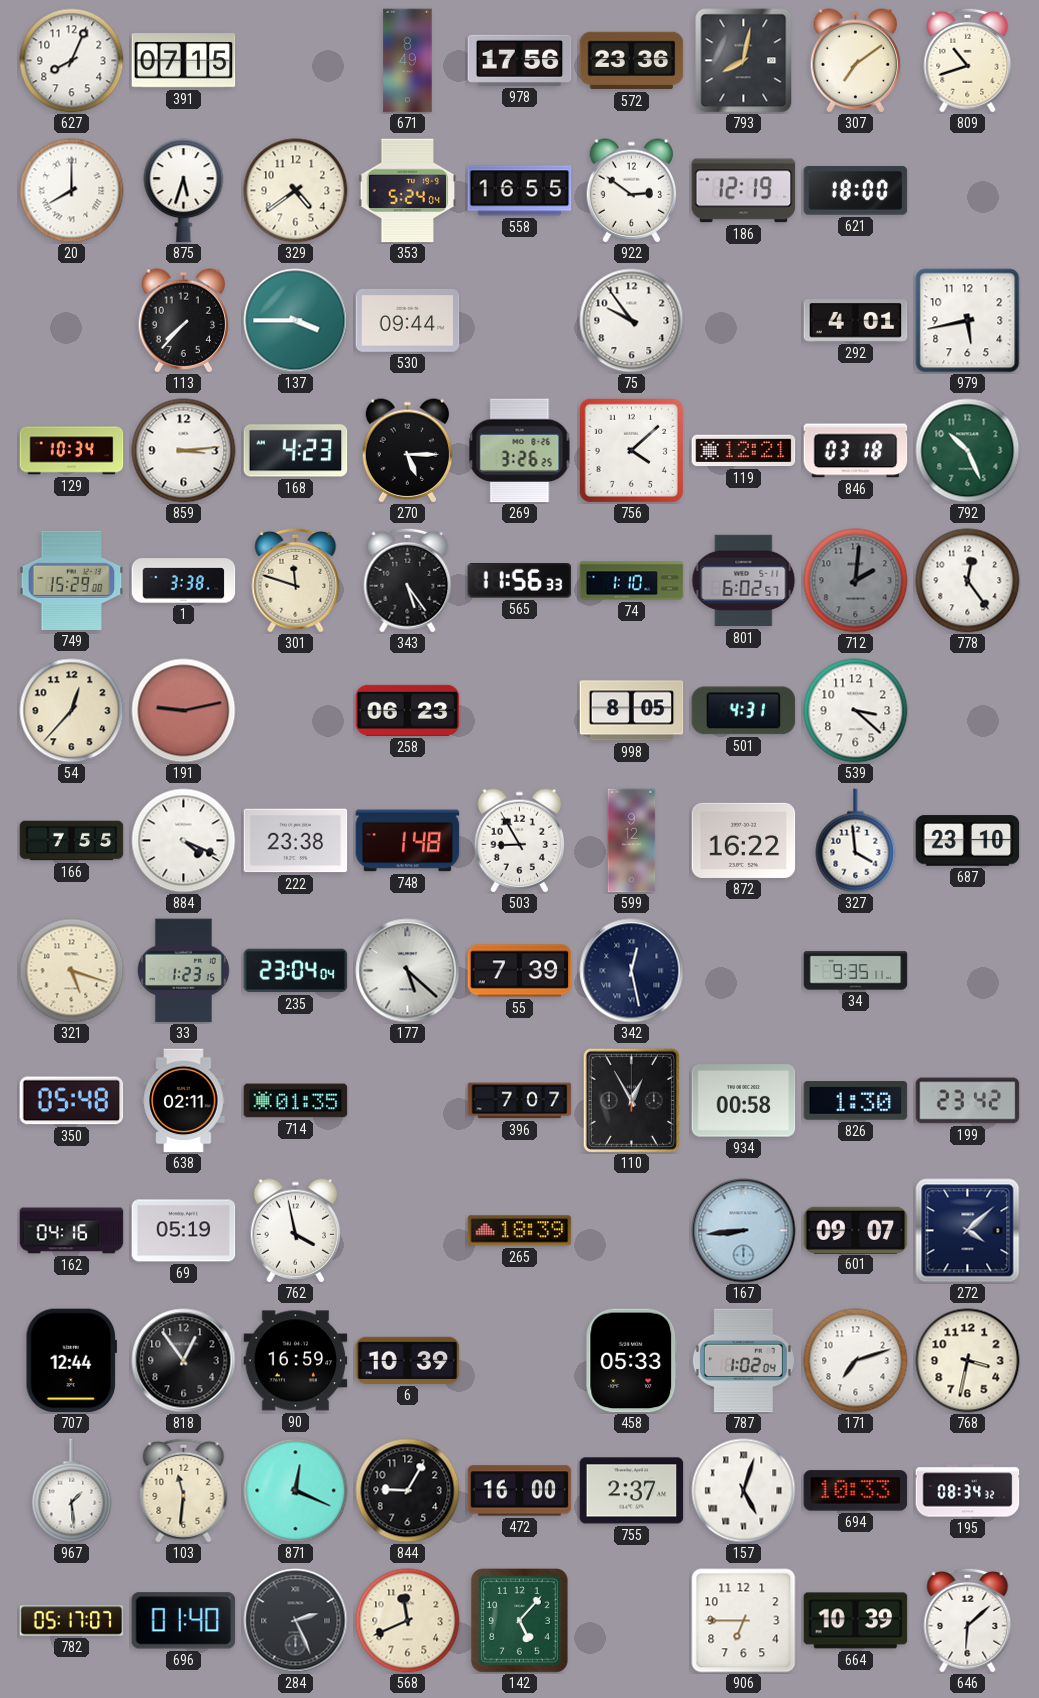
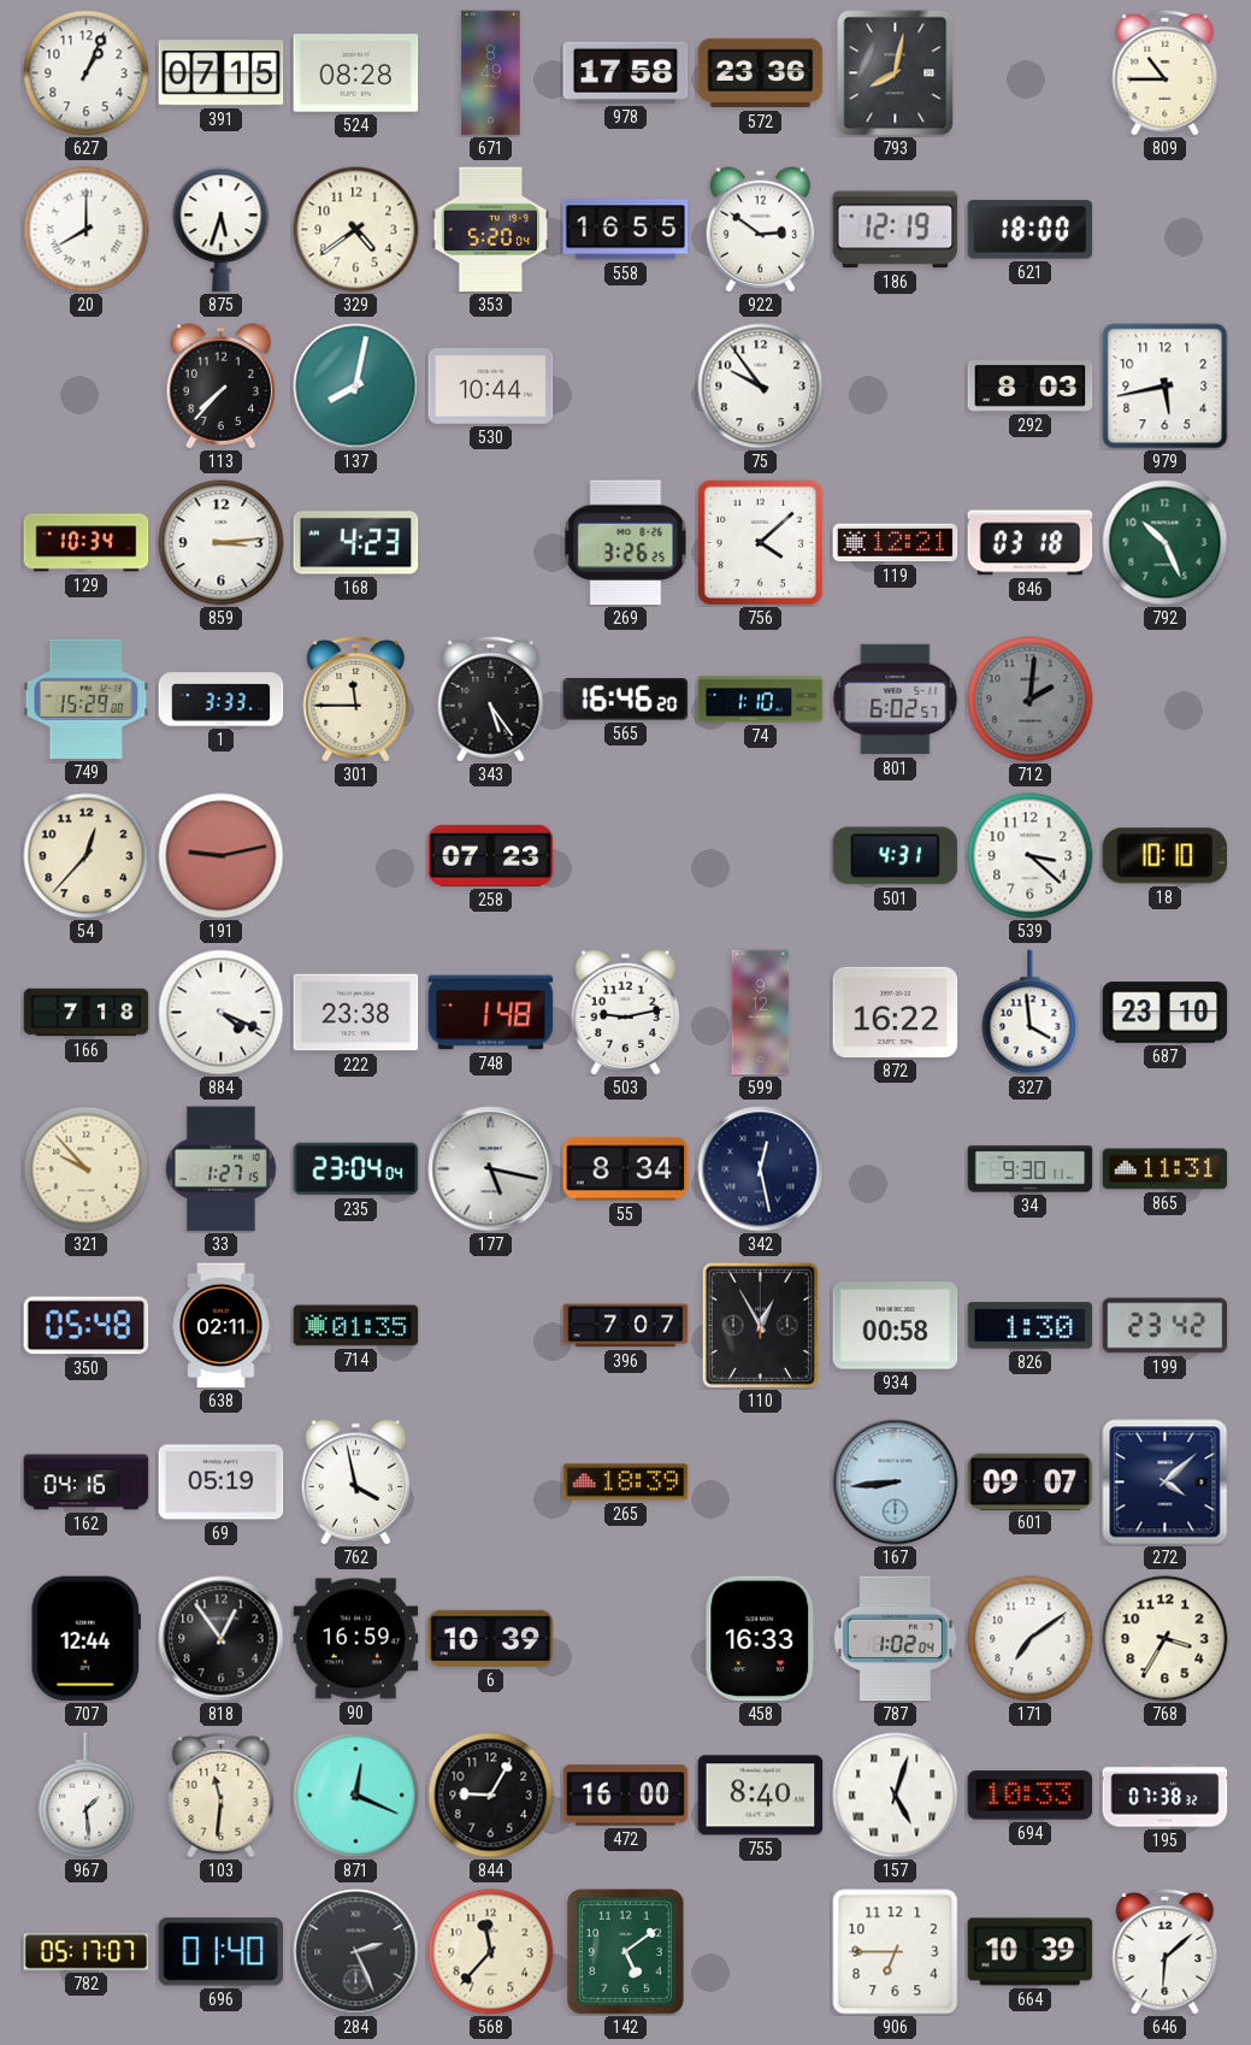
627: 8:04 -> 1:04
524: none -> 08:28
978: 17:56 -> 17:58
307: 7:09 -> none
809: 10:42 -> 10:45
353: 5:24 -> 5:20
137: 3:45 -> 8:02
530: 09:44 -> 10:44
292: 4:01 -> 8:03
270: 5:15 -> none
1: 3:38 -> 3:33
301: 11:48 -> 11:45
565: 11:56 -> 16:46
778: 12:24 -> none
258: 06:23 -> 07:23
998: 8:05 -> none
18: none -> 10:10
166: 7:55 -> 7:18
503: 8:55 -> 9:13
321: 5:18 -> 9:53
33: 1:23 -> 1:27
177: 5:22 -> 5:17
55: 7:39 -> 8:34
34: 9:35 -> 9:30
865: none -> 11:31
458: 05:33 -> 16:33
171: 7:12 -> 7:09
768: 3:32 -> 3:35
755: 2:37 -> 8:40
195: 08:34 -> 07:38
568: 11:41 -> 11:37
142: 5:07 -> 5:09
